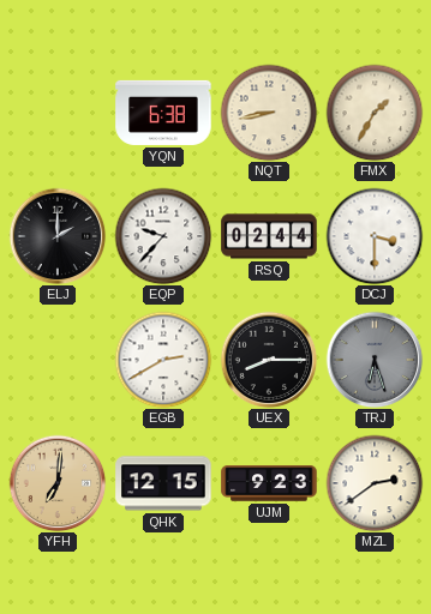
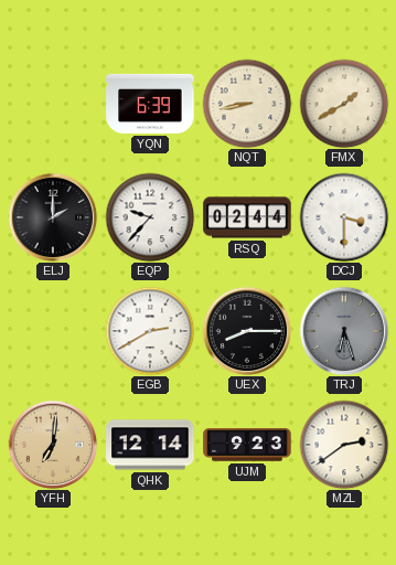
YQN: 6:38 -> 6:39
FMX: 1:35 -> 1:40
QHK: 12:15 -> 12:14
